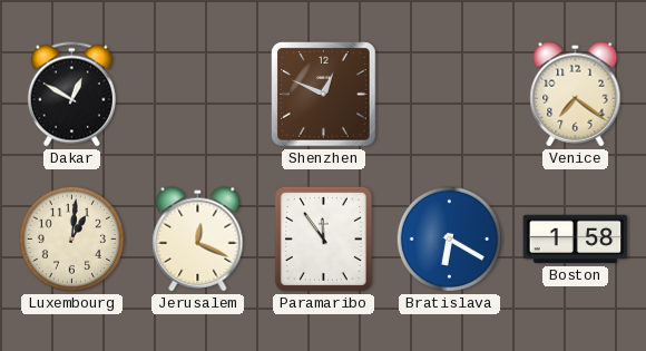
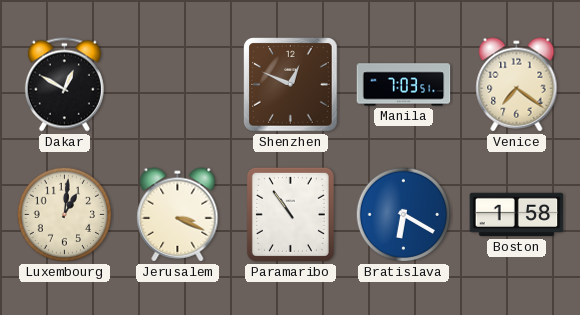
Manila: none -> 7:03
Jerusalem: 12:19 -> 3:19
Paramaribo: 11:54 -> 10:54
